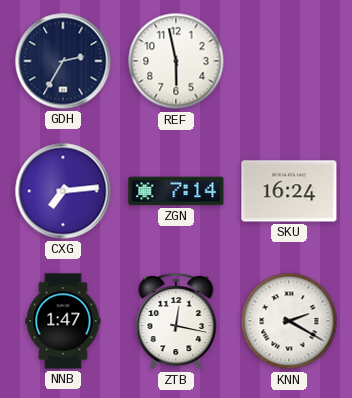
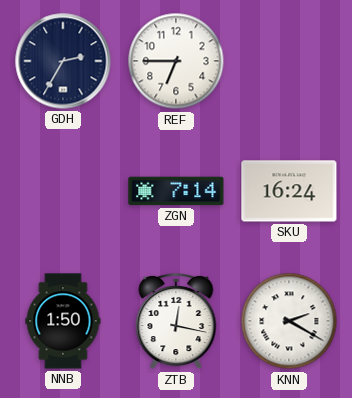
REF: 5:58 -> 6:45
CXG: 7:14 -> none
NNB: 1:47 -> 1:50
